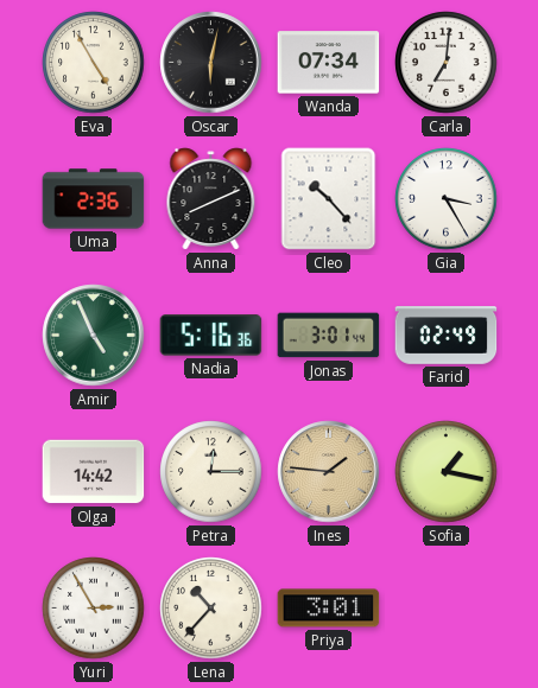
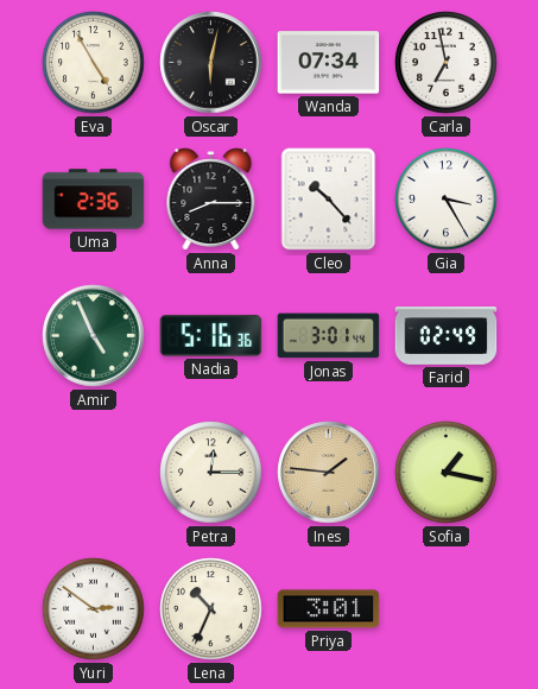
Carla: 7:01 -> 6:58
Anna: 8:11 -> 8:15
Olga: 14:42 -> none
Yuri: 2:55 -> 2:51
Lena: 10:37 -> 10:34
